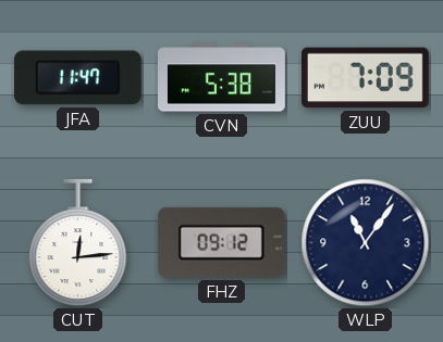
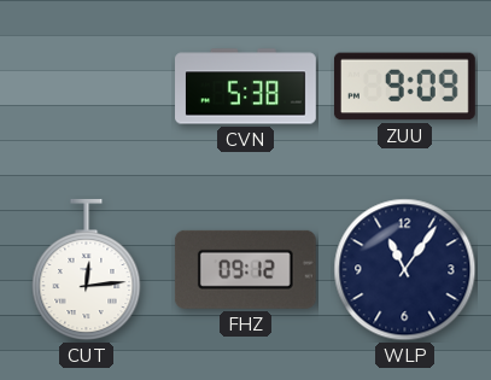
JFA: 11:47 -> none
ZUU: 7:09 -> 9:09
